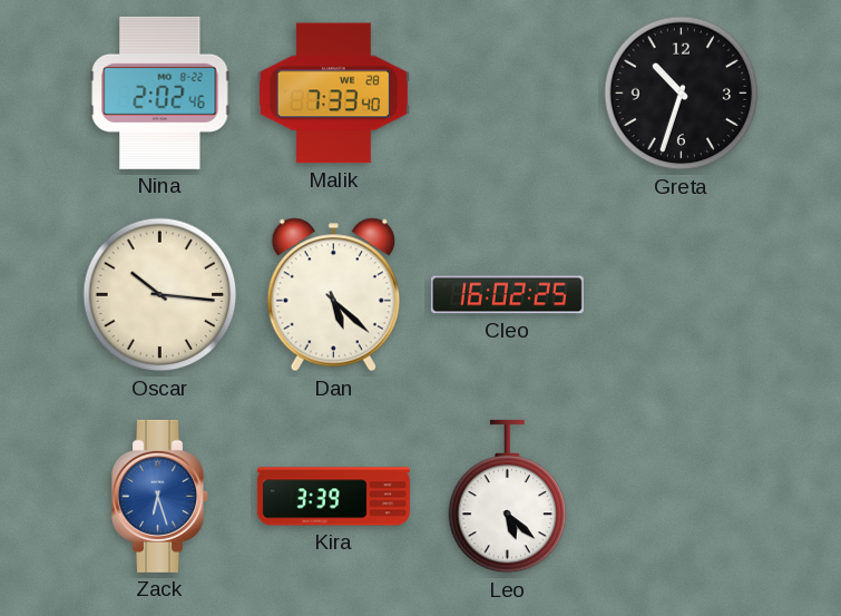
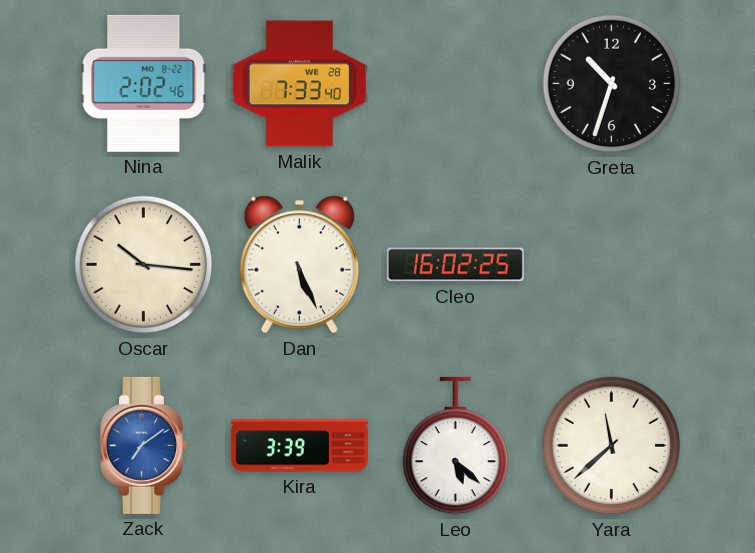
Dan: 5:22 -> 5:26
Zack: 6:27 -> 7:09
Yara: none -> 11:38
